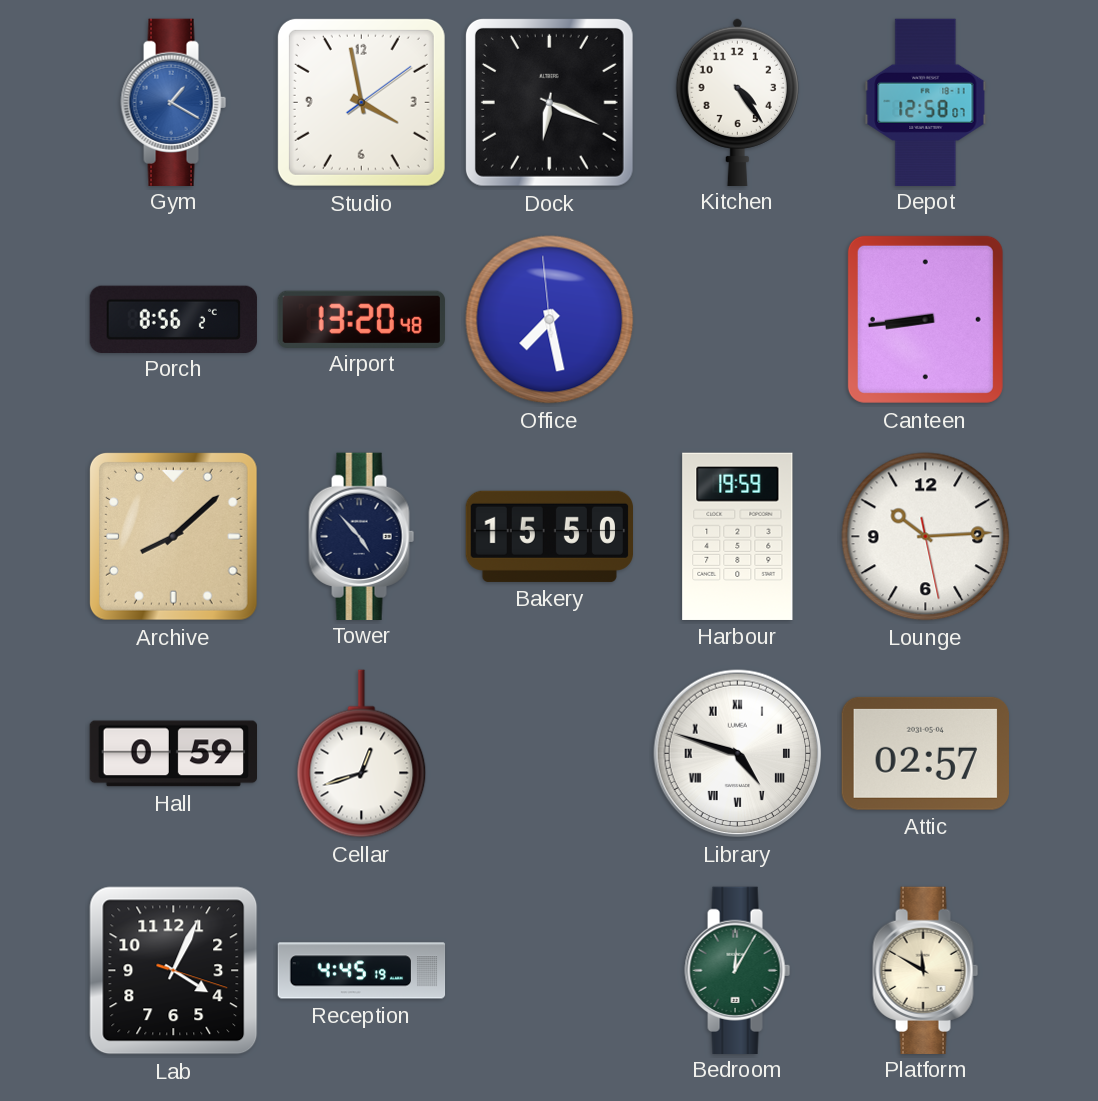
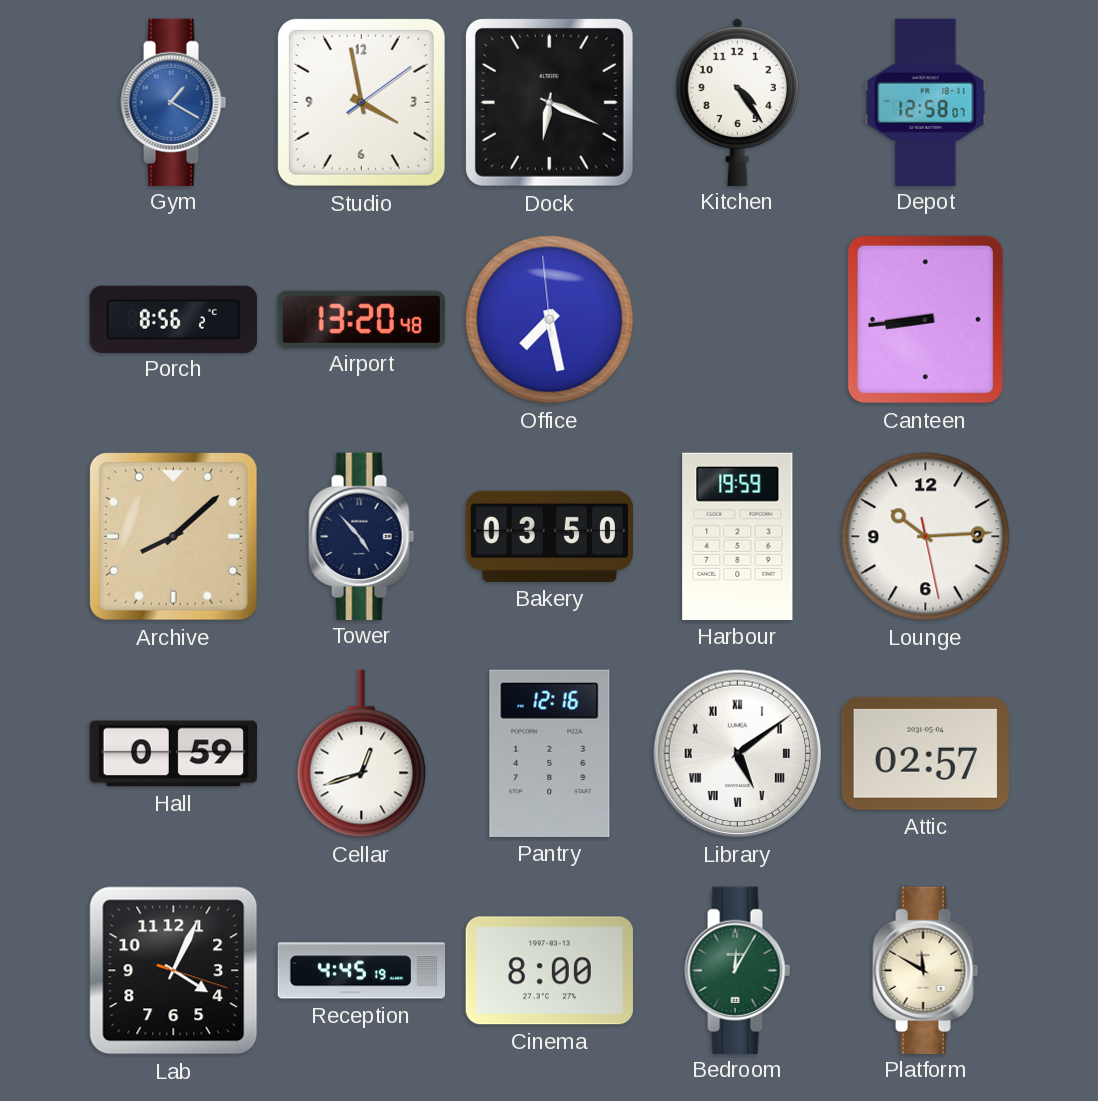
Bakery: 15:50 -> 03:50
Pantry: none -> 12:16
Library: 4:48 -> 5:09
Cinema: none -> 8:00
